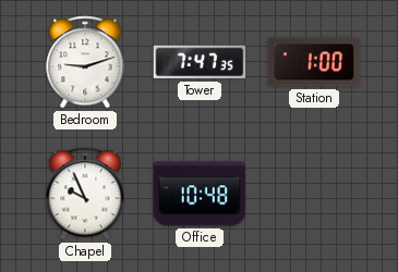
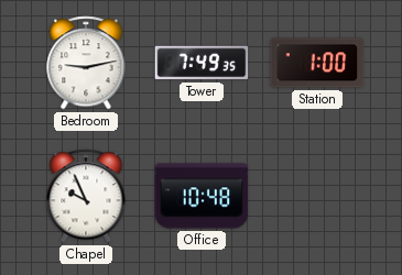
Bedroom: 9:12 -> 9:13
Tower: 7:47 -> 7:49
